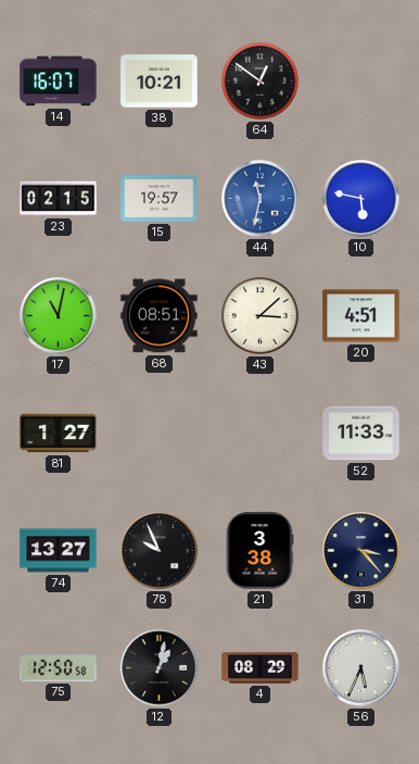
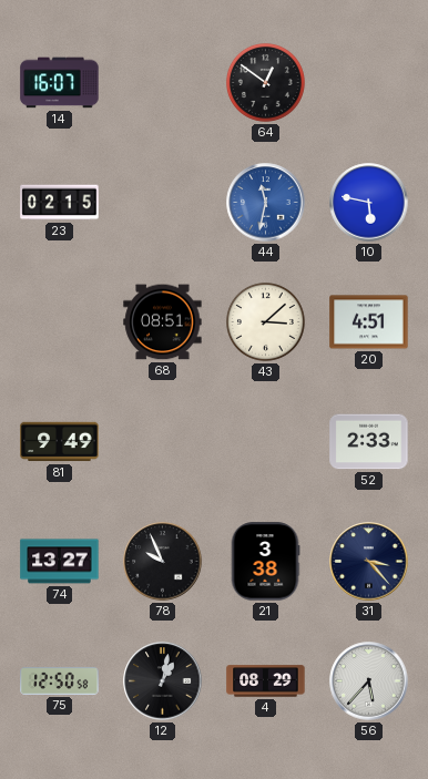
38: 10:21 -> none
15: 19:57 -> none
17: 11:02 -> none
81: 1:27 -> 9:49
52: 11:33 -> 2:33
56: 5:34 -> 5:37
